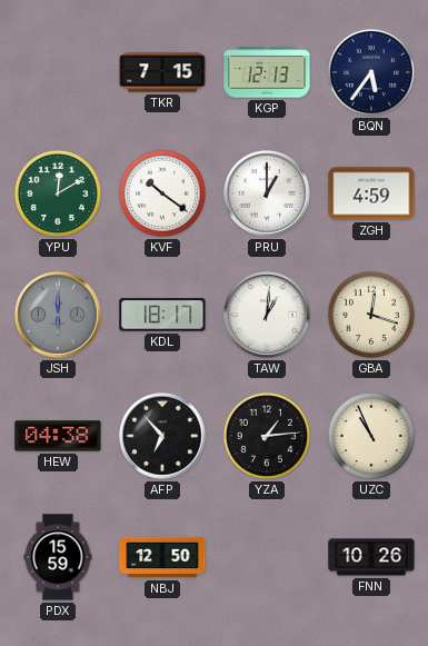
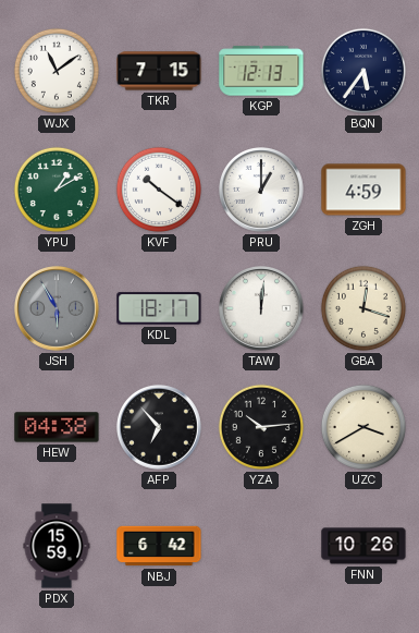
WJX: none -> 11:09
YPU: 12:10 -> 1:10
JSH: 6:00 -> 5:55
TAW: 1:01 -> 12:01
YZA: 1:14 -> 10:14
UZC: 10:56 -> 3:40
NBJ: 12:50 -> 6:42
